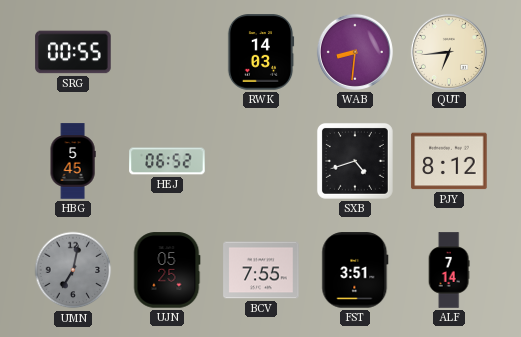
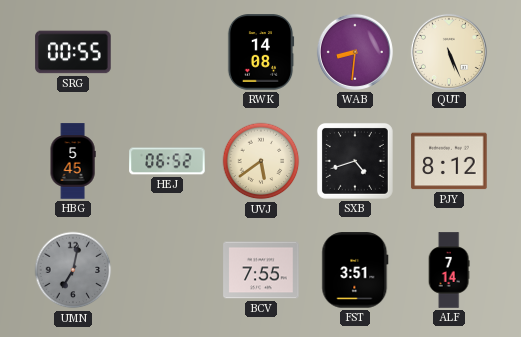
RWK: 14:03 -> 14:08
QUT: 6:44 -> 5:26
UVJ: none -> 5:39
UJN: 05:25 -> none
